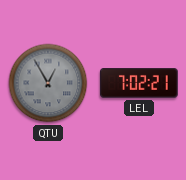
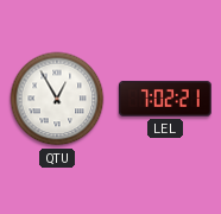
QTU dial: grey -> white
